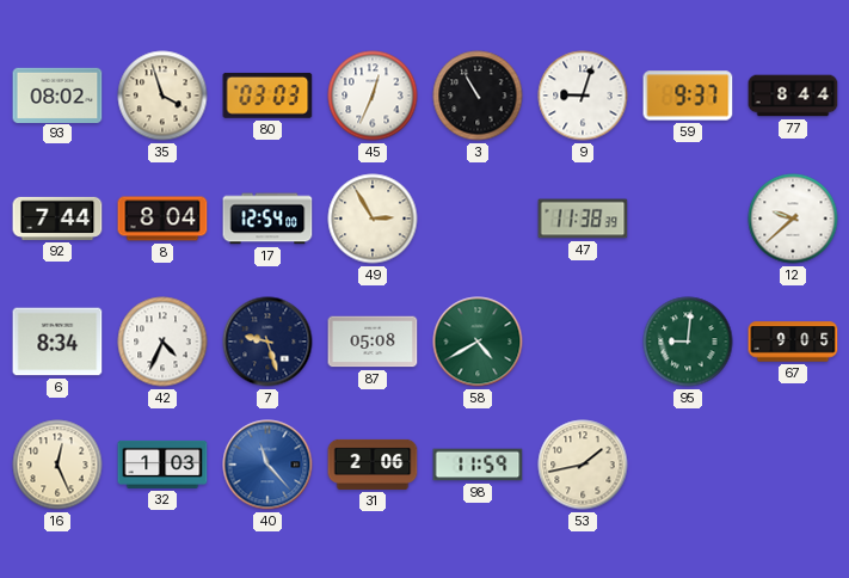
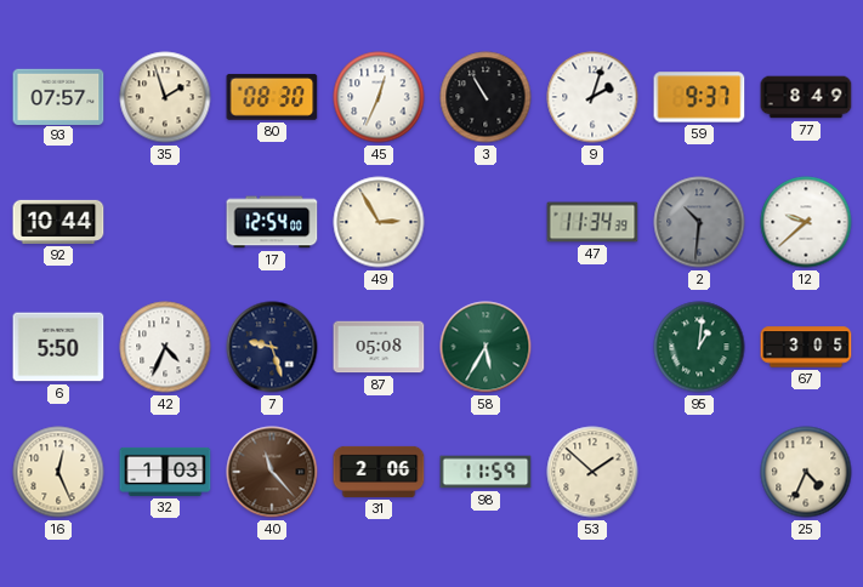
93: 08:02 -> 07:57
35: 3:57 -> 1:57
80: 03:03 -> 08:30
9: 9:03 -> 2:03
77: 8:44 -> 8:49
92: 7:44 -> 10:44
8: 8:04 -> none
47: 11:38 -> 11:34
2: none -> 10:31
6: 8:34 -> 5:50
58: 4:40 -> 5:35
95: 9:01 -> 1:01
67: 9:05 -> 3:05
40 dial: blue -> brown
53: 1:43 -> 1:52
25: none -> 4:34
